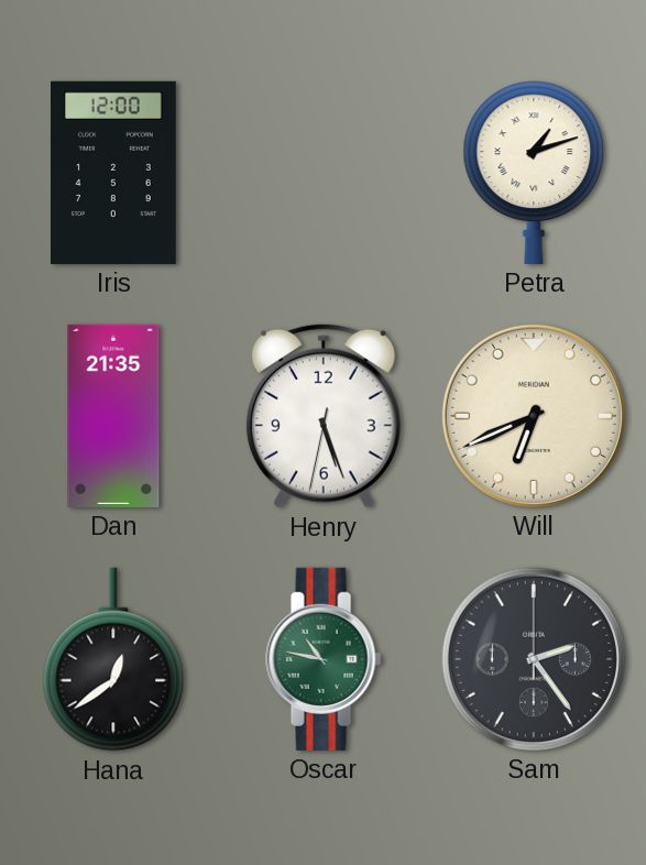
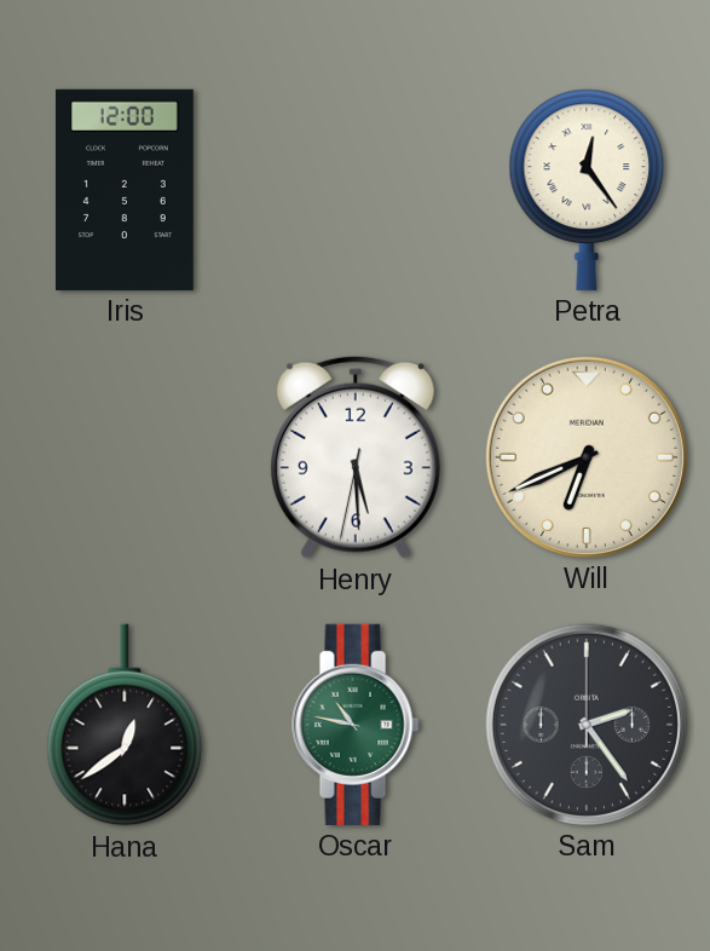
Petra: 1:12 -> 12:24
Dan: 21:35 -> none
Henry: 5:26 -> 5:29
